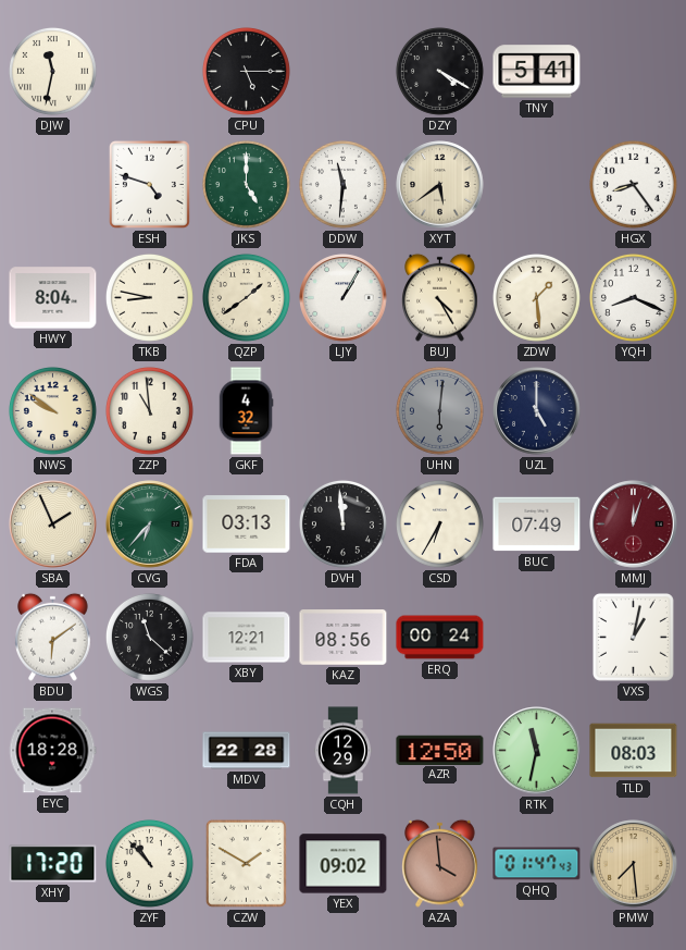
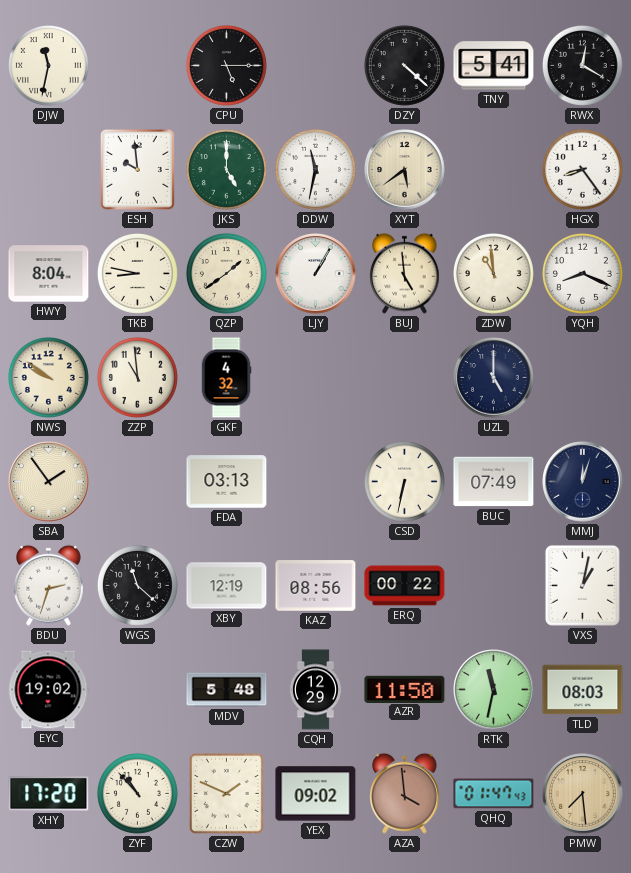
DZY: 4:20 -> 4:22
RWX: none -> 12:20
ESH: 4:48 -> 9:59
DDW: 11:31 -> 11:32
BUJ: 4:25 -> 4:59
ZDW: 1:29 -> 10:59
UHN: 6:01 -> none
SBA: 1:56 -> 1:54
CVG: 6:37 -> none
DVH: 11:59 -> none
CSD: 6:35 -> 6:32
MMJ dial: burgundy -> navy
BDU: 6:09 -> 2:33
XBY: 12:21 -> 12:19
ERQ: 00:24 -> 00:22
EYC: 18:28 -> 19:02
MDV: 22:28 -> 5:48
AZR: 12:50 -> 11:50
CZW: 1:50 -> 1:49
